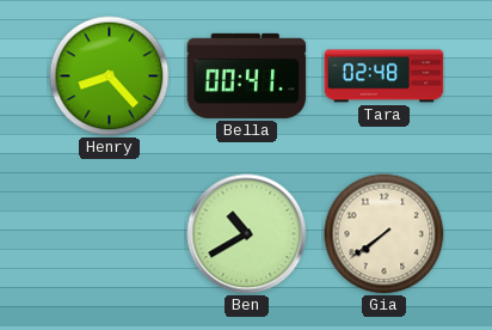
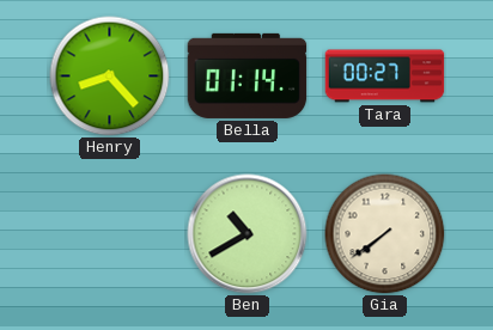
Bella: 00:41 -> 01:14
Tara: 02:48 -> 00:27
